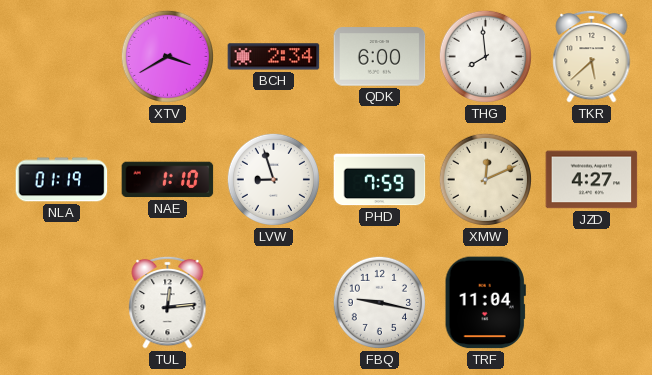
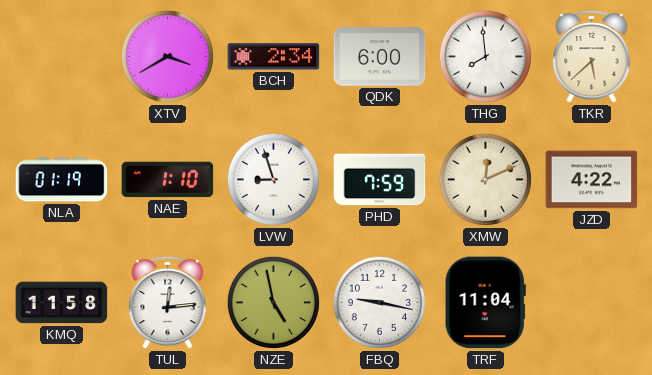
JZD: 4:27 -> 4:22
KMQ: none -> 11:58
NZE: none -> 4:58
